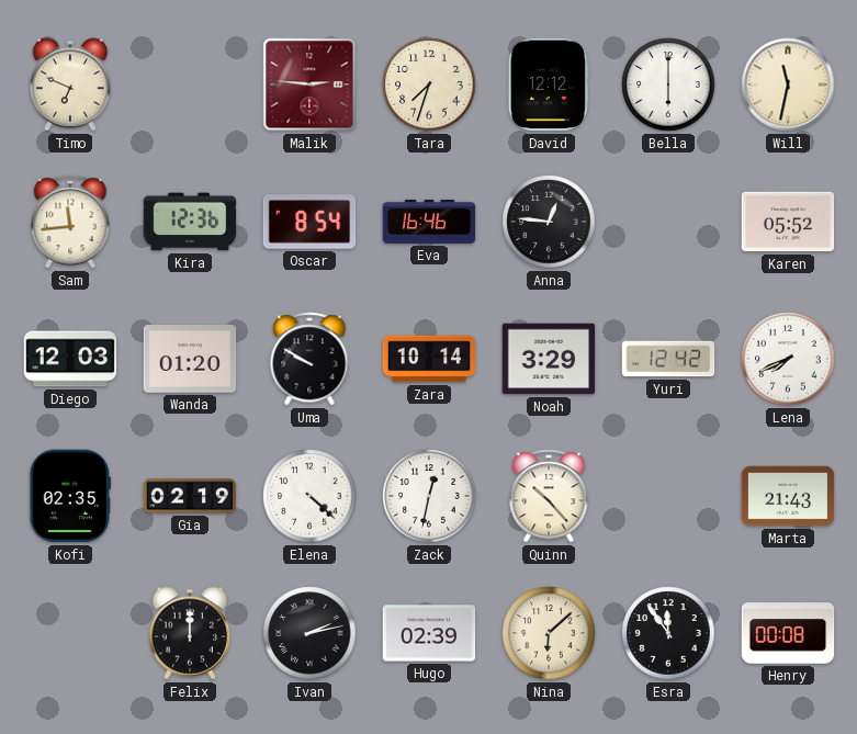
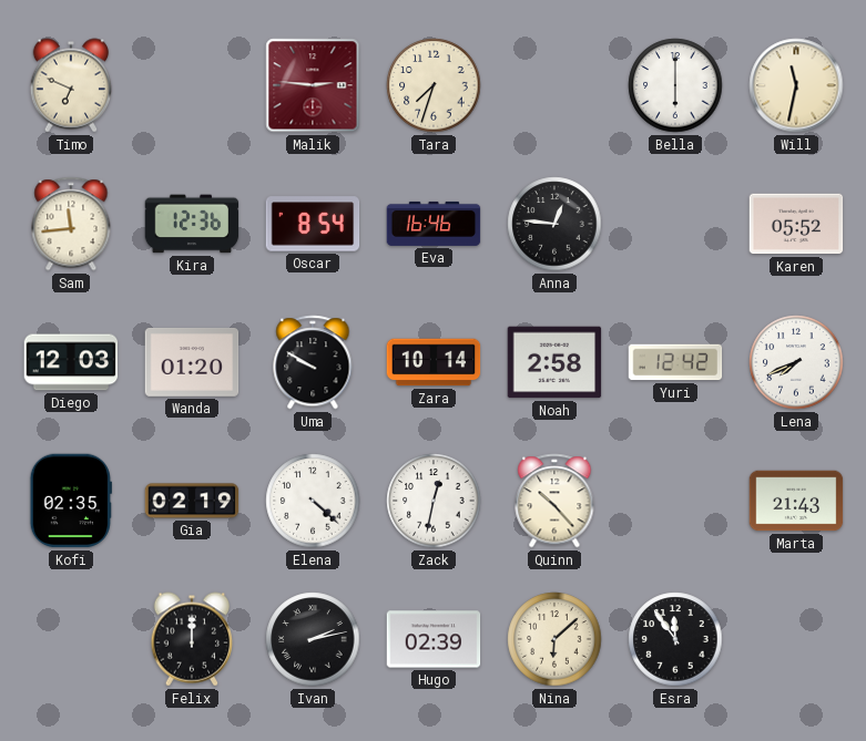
David: 12:12 -> none
Noah: 3:29 -> 2:58
Henry: 00:08 -> none
